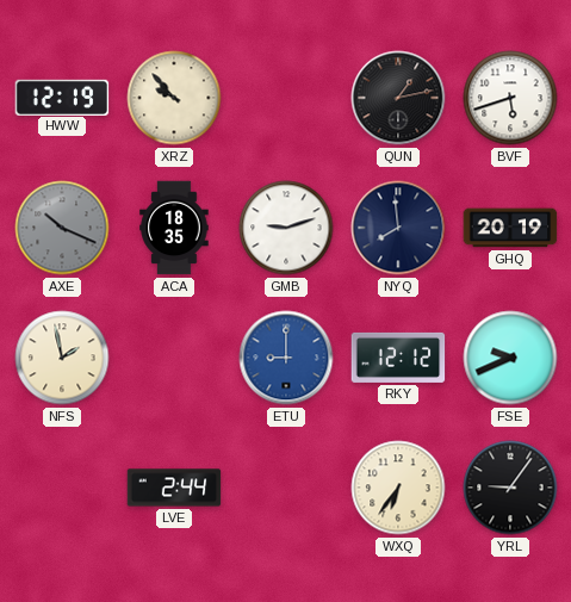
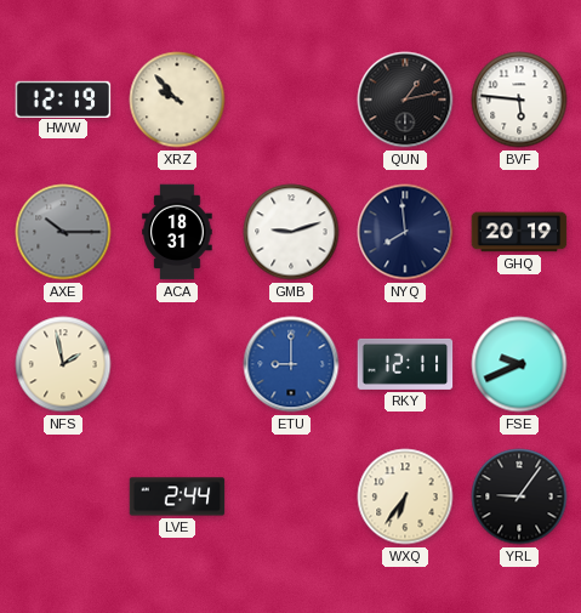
BVF: 5:42 -> 5:46
AXE: 10:19 -> 10:15
ACA: 18:35 -> 18:31
RKY: 12:12 -> 12:11
